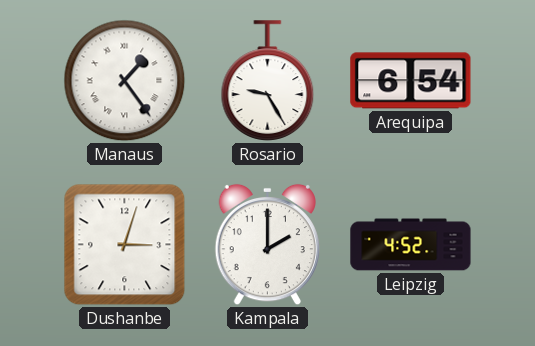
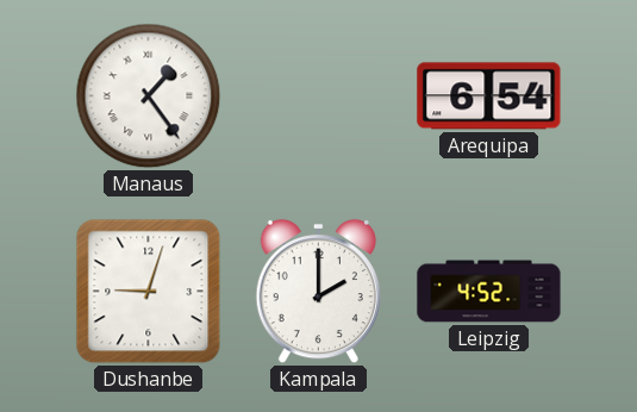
Rosario: 9:25 -> none
Dushanbe: 3:03 -> 9:03
